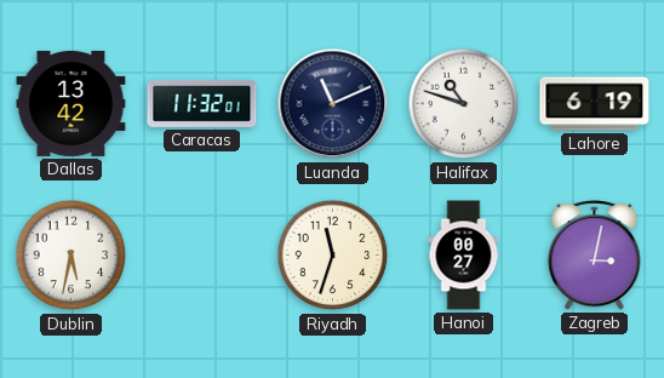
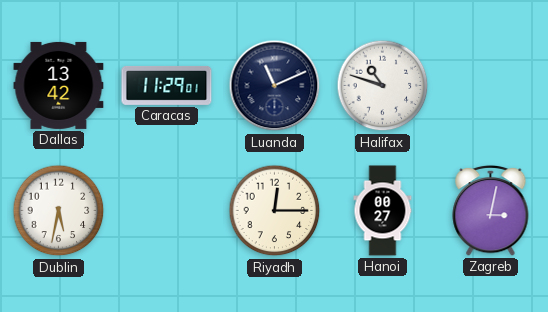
Caracas: 11:32 -> 11:29
Lahore: 6:19 -> none
Riyadh: 11:33 -> 12:15
